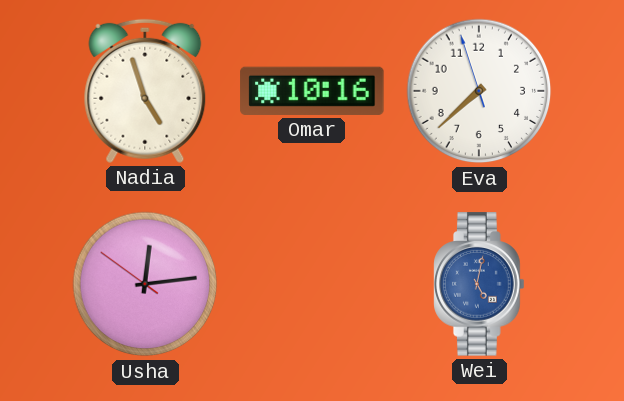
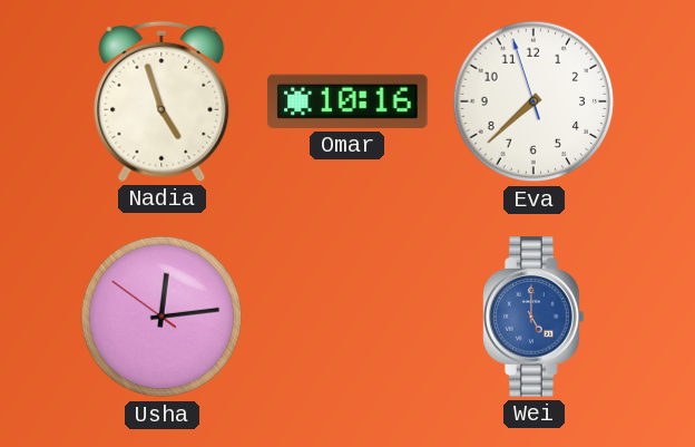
Wei: 5:02 -> 5:00
